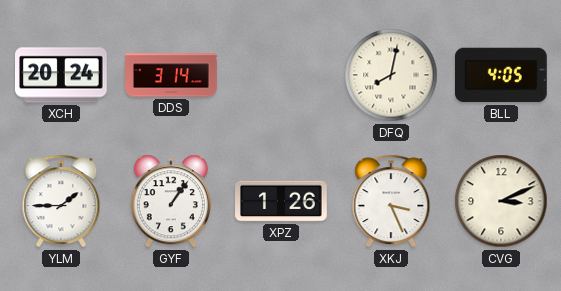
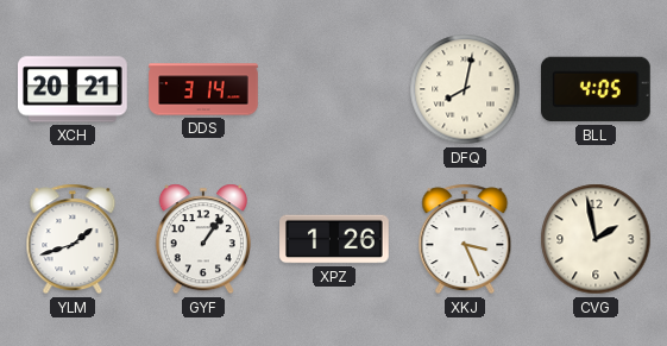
XCH: 20:24 -> 20:21
YLM: 1:45 -> 1:42
CVG: 3:11 -> 1:58
